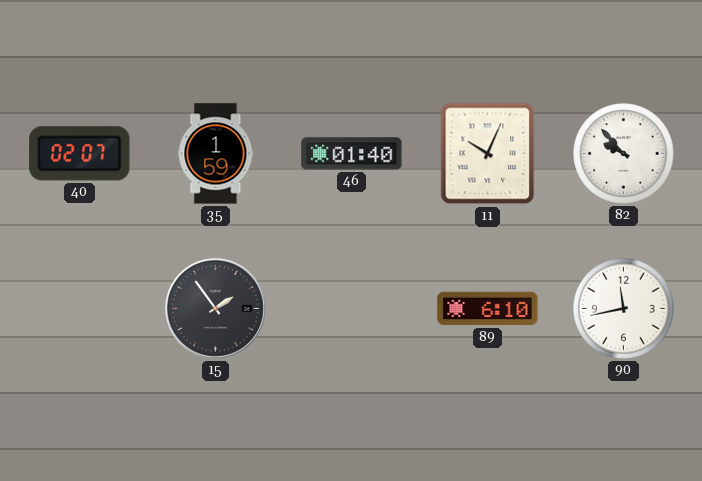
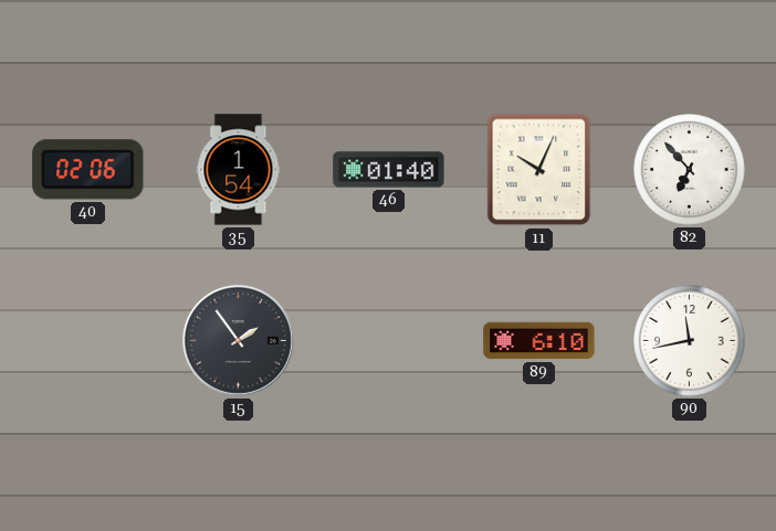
40: 02:07 -> 02:06
35: 1:59 -> 1:54
82: 9:53 -> 6:53
